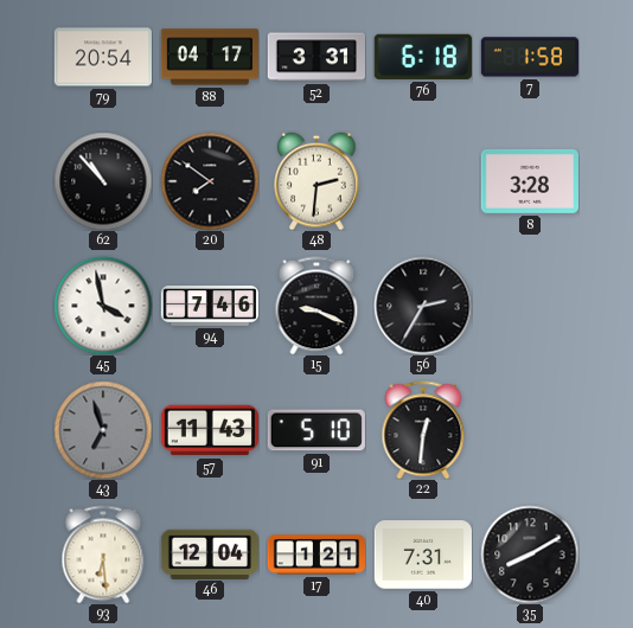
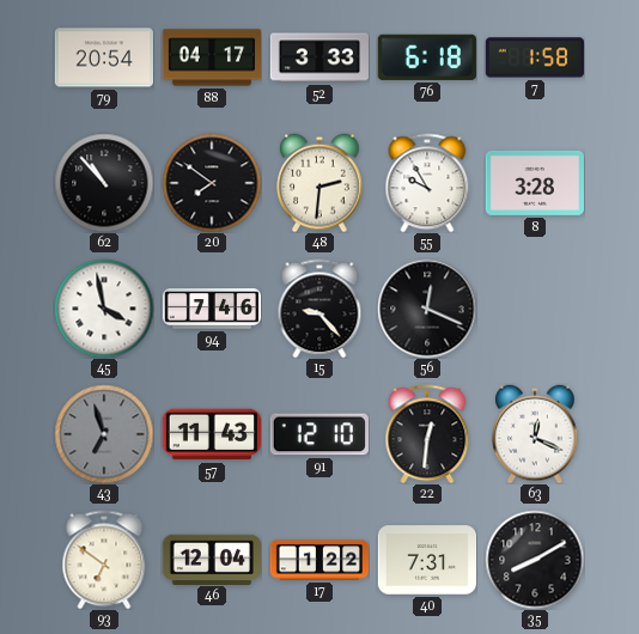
52: 3:31 -> 3:33
55: none -> 9:55
15: 9:19 -> 9:23
56: 2:35 -> 12:19
91: 5:10 -> 12:10
63: none -> 12:19
93: 6:29 -> 6:51
17: 1:21 -> 1:22
